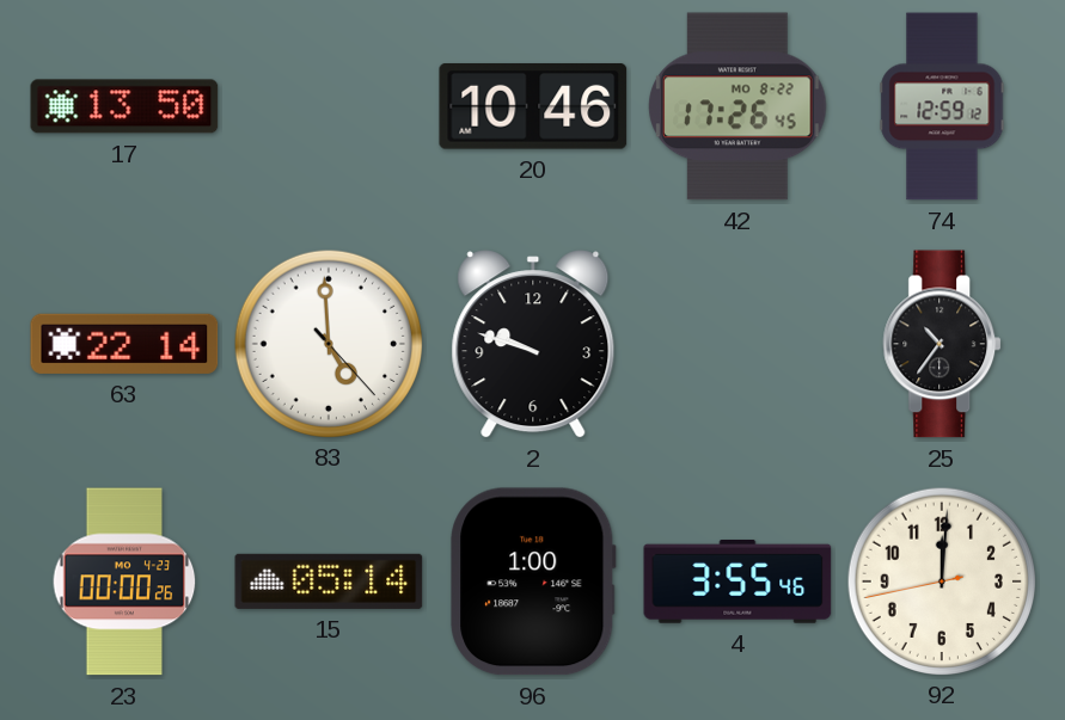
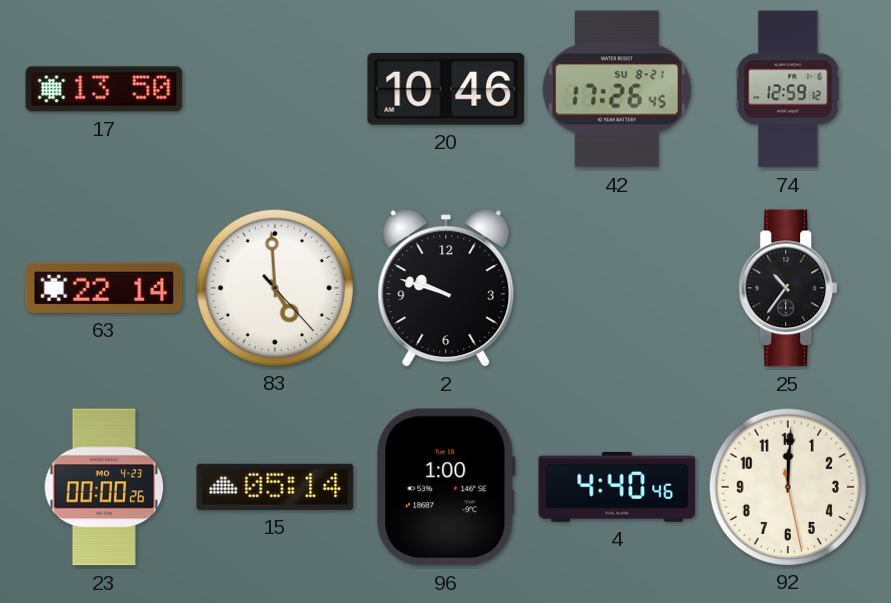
42 date: MO 8-22 -> SU 8-21
4: 3:55 -> 4:40
92: 12:00:43 -> 12:00:28
